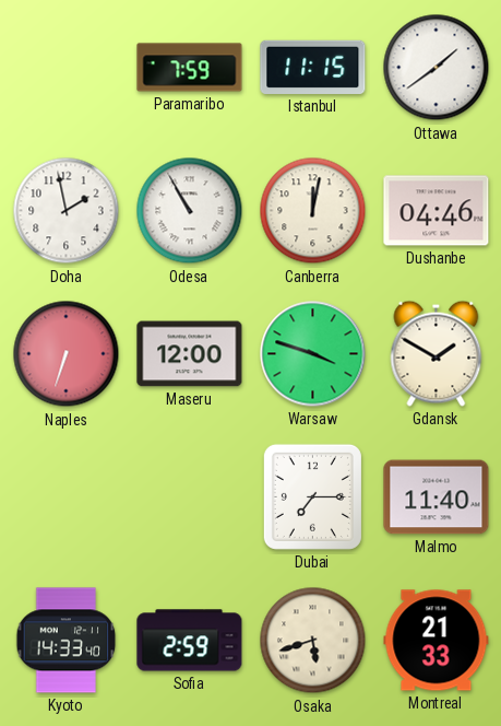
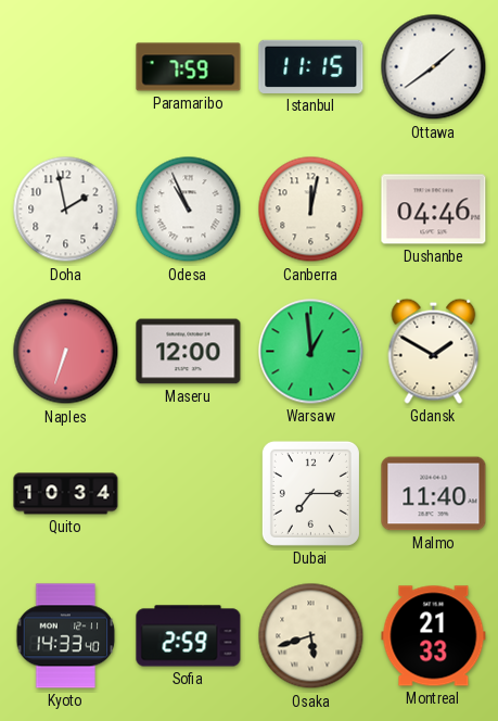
Odesa: 10:55 -> 10:56
Warsaw: 3:48 -> 12:59
Quito: none -> 10:34
